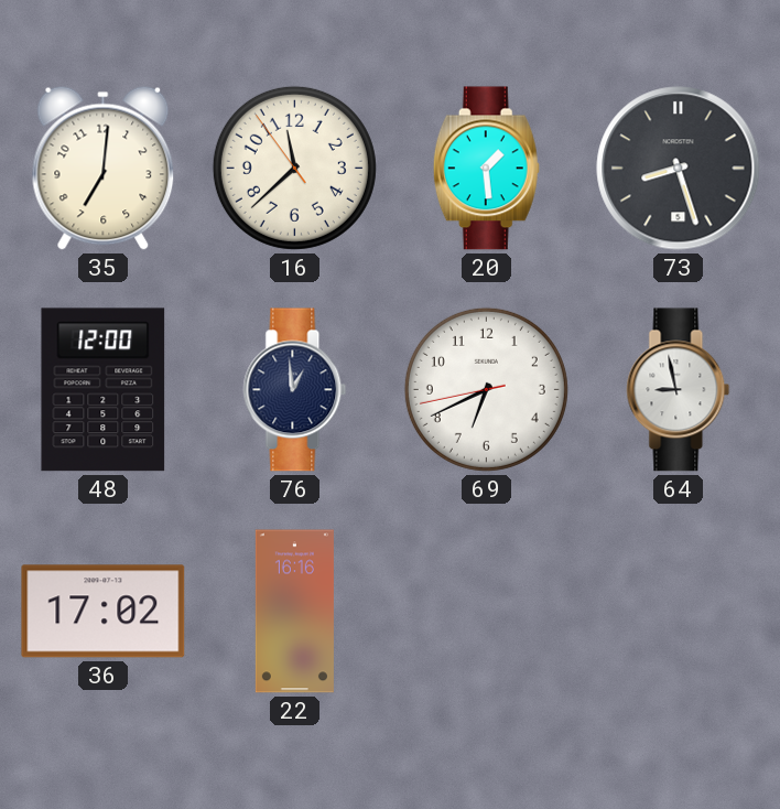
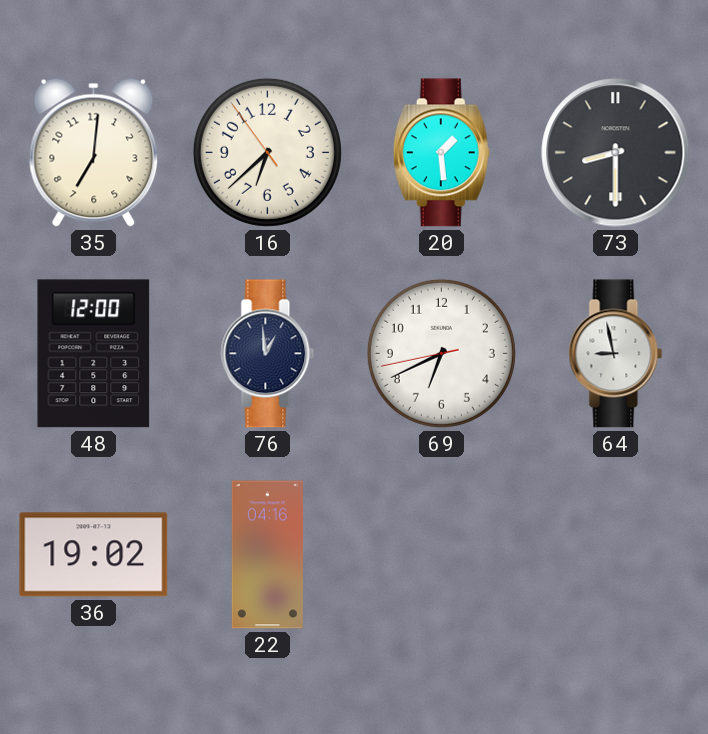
16: 11:37 -> 6:37
73: 8:27 -> 8:30
36: 17:02 -> 19:02
22: 16:16 -> 04:16
